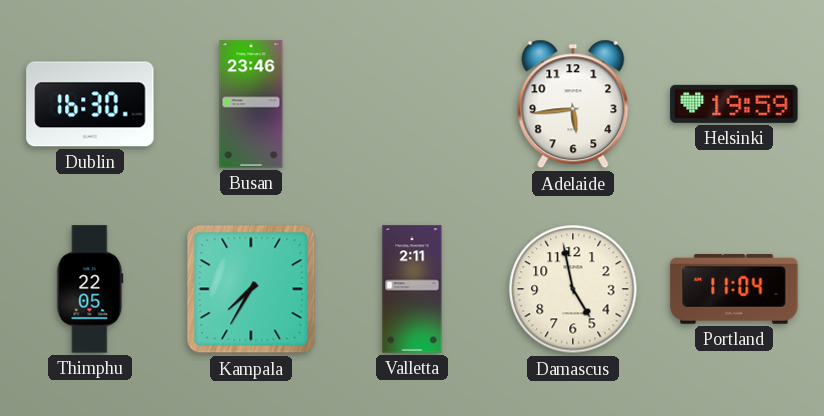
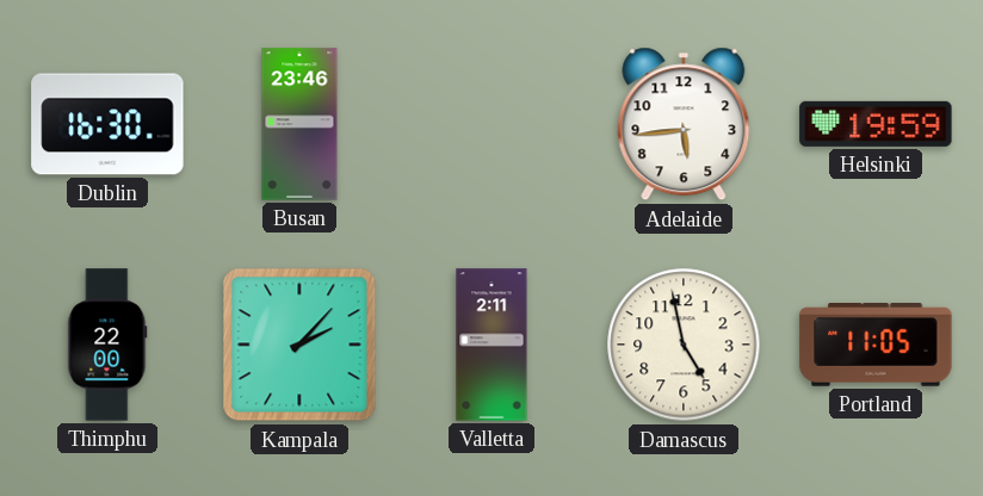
Thimphu: 22:05 -> 22:00
Kampala: 7:35 -> 2:07
Portland: 11:04 -> 11:05
